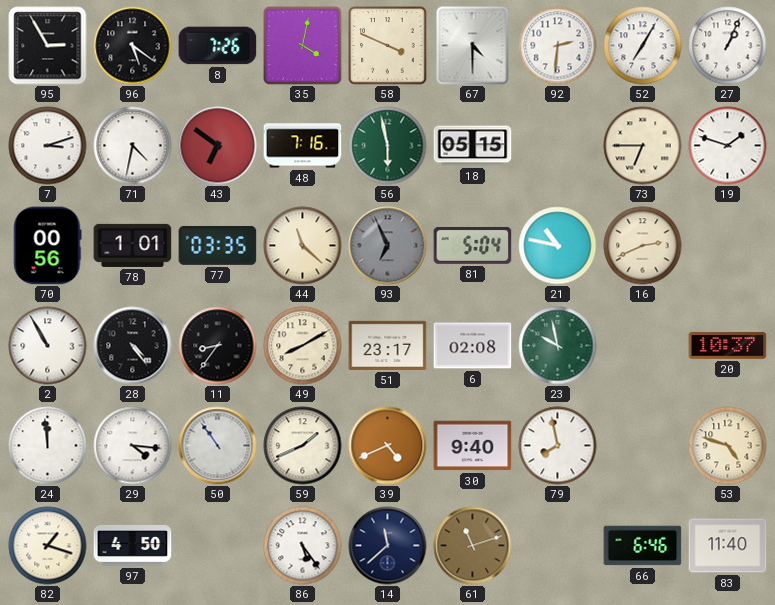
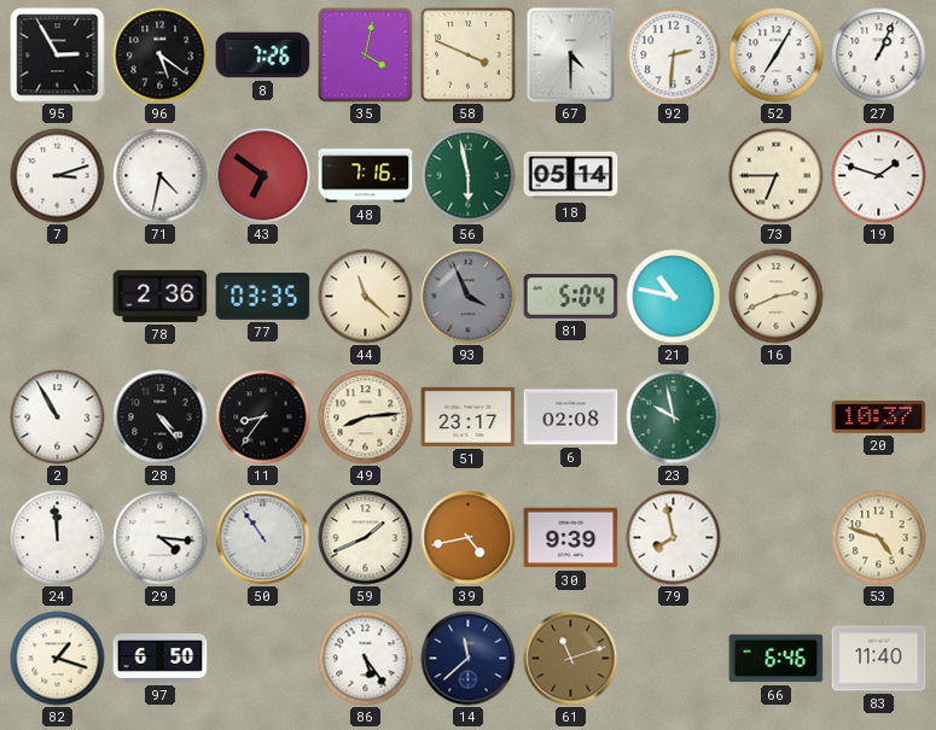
18: 05:15 -> 05:14
70: 00:56 -> none
78: 1:01 -> 2:36
93: 6:56 -> 3:56
49: 8:10 -> 8:14
39: 4:41 -> 4:43
30: 9:40 -> 9:39
97: 4:50 -> 6:50
